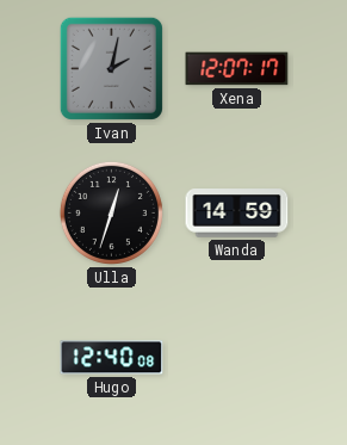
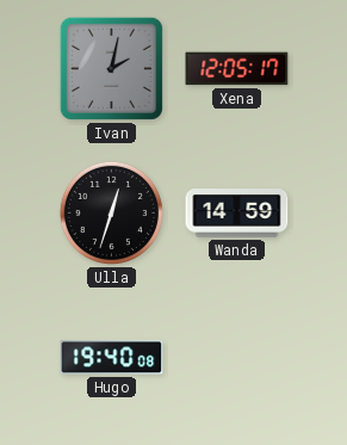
Xena: 12:07 -> 12:05
Hugo: 12:40 -> 19:40
